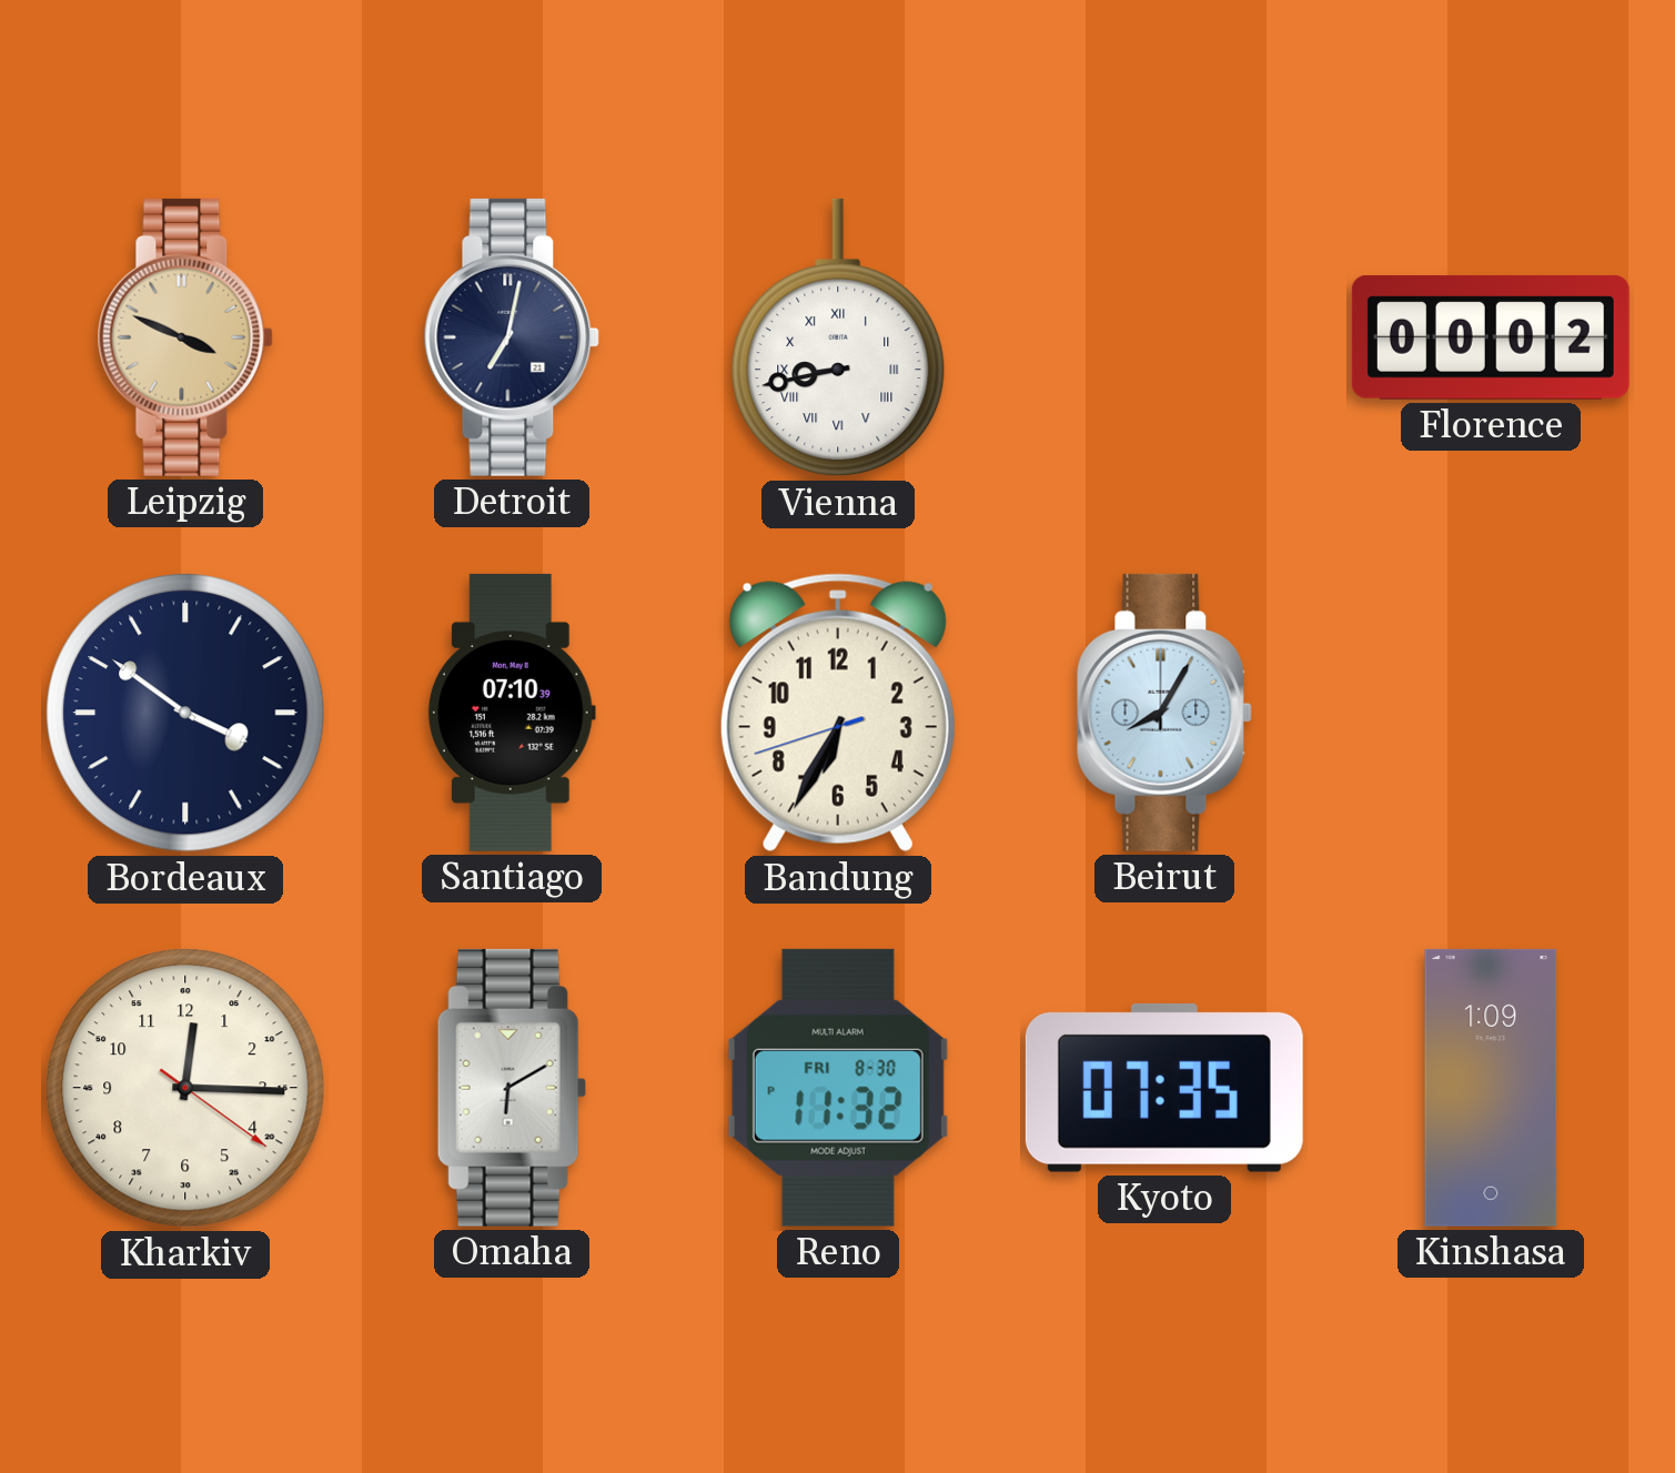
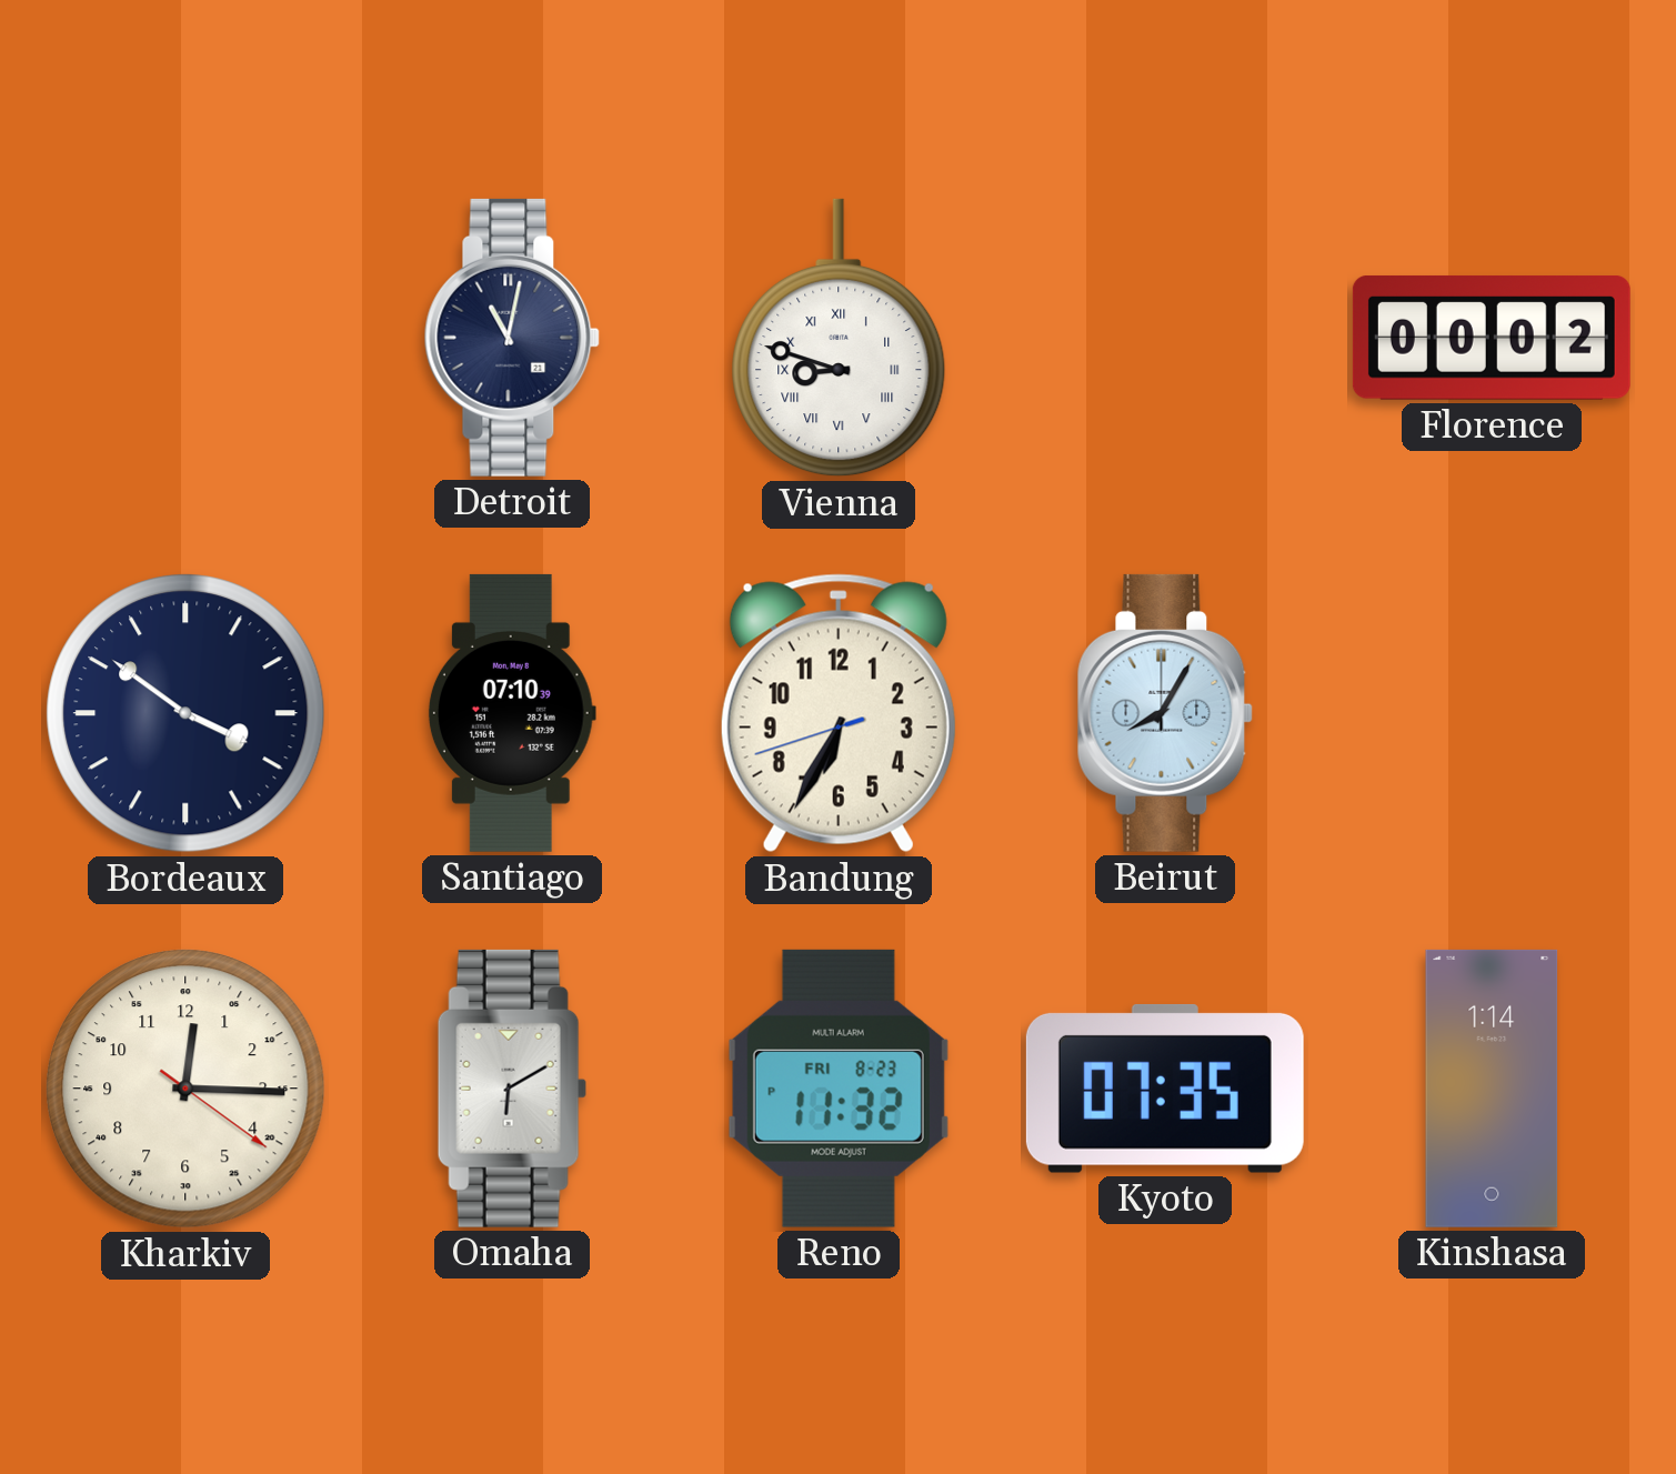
Leipzig: 3:49 -> none
Detroit: 7:02 -> 11:02
Vienna: 8:43 -> 8:48
Reno date: FRI 8-30 -> FRI 8-23
Kinshasa: 1:09 -> 1:14
